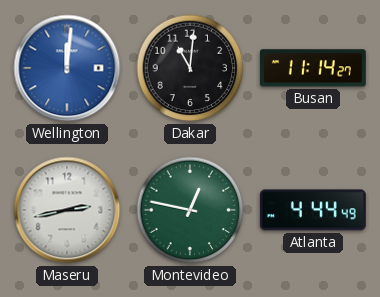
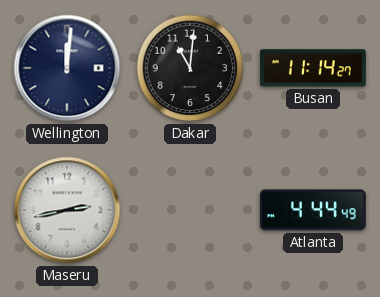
Wellington dial: blue -> navy
Montevideo: 12:47 -> none
